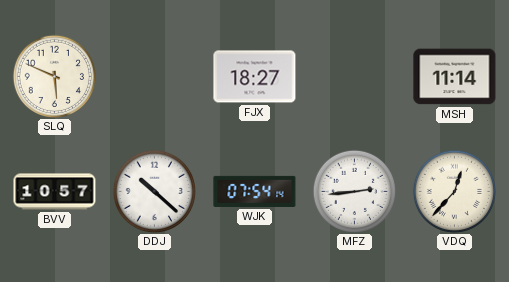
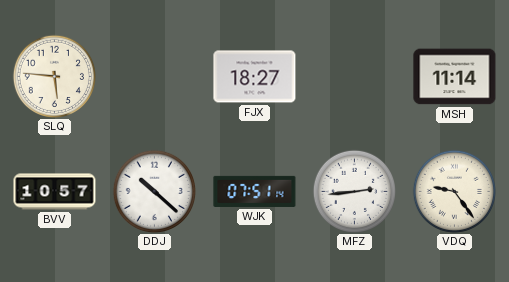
SLQ: 5:49 -> 5:46
WJK: 07:54 -> 07:51
VDQ: 12:37 -> 9:24
